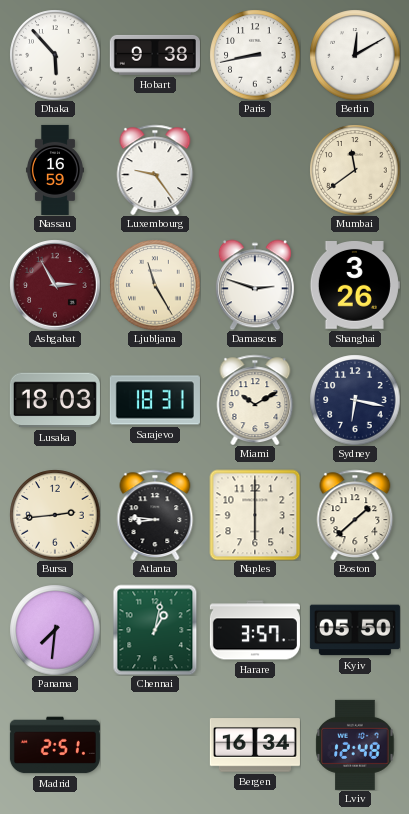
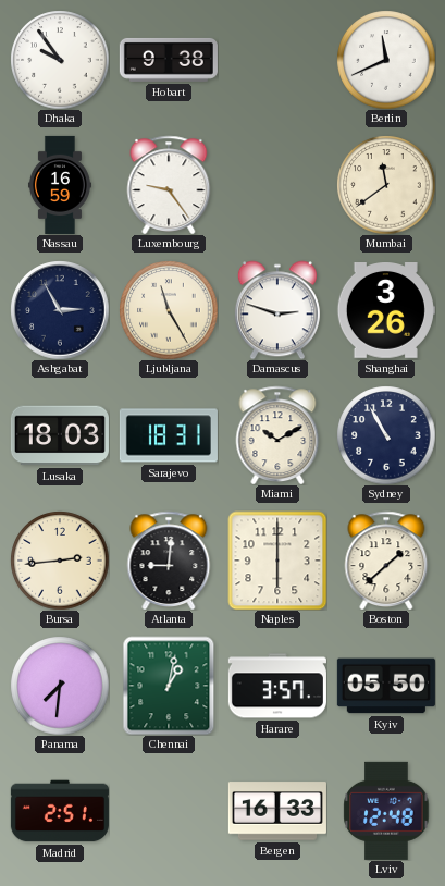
Dhaka: 5:53 -> 9:54
Paris: 8:43 -> none
Berlin: 12:10 -> 11:41
Ashgabat dial: burgundy -> navy
Sydney: 6:17 -> 10:55
Atlanta: 8:46 -> 9:01
Bergen: 16:34 -> 16:33
